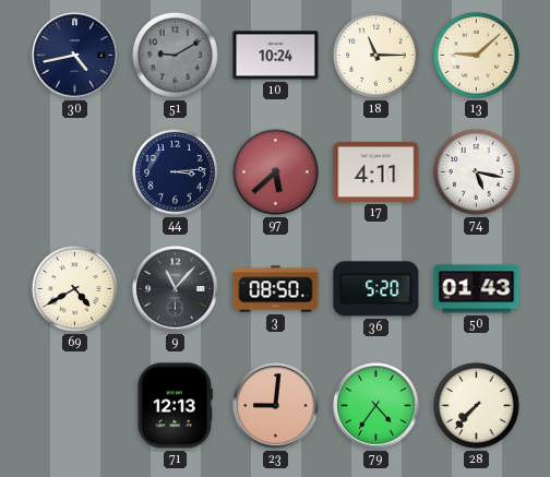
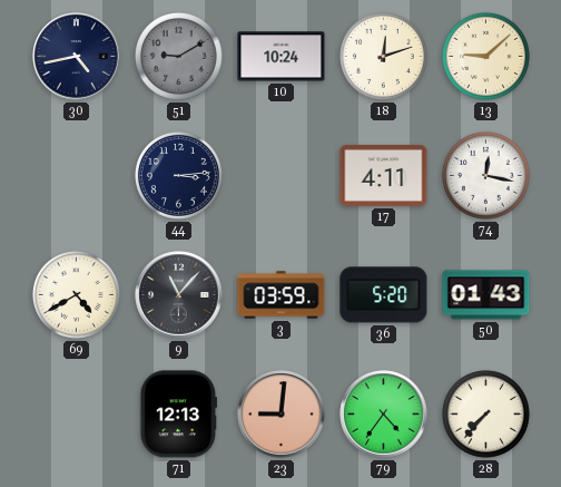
18: 11:15 -> 12:12
97: 5:38 -> none
74: 5:17 -> 12:17
3: 08:50 -> 03:59
